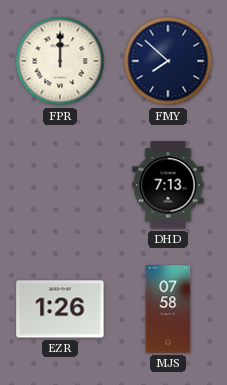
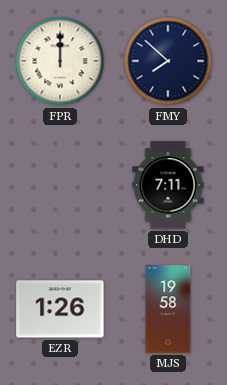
DHD: 7:13 -> 7:11
MJS: 07:58 -> 19:58
